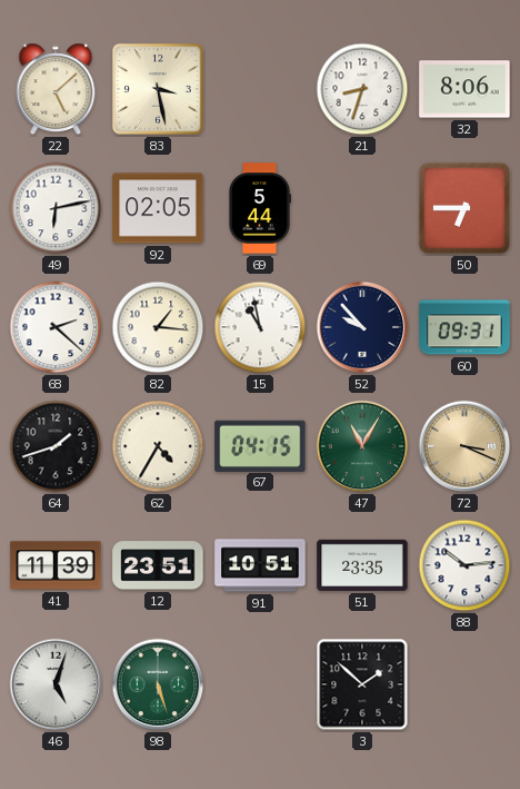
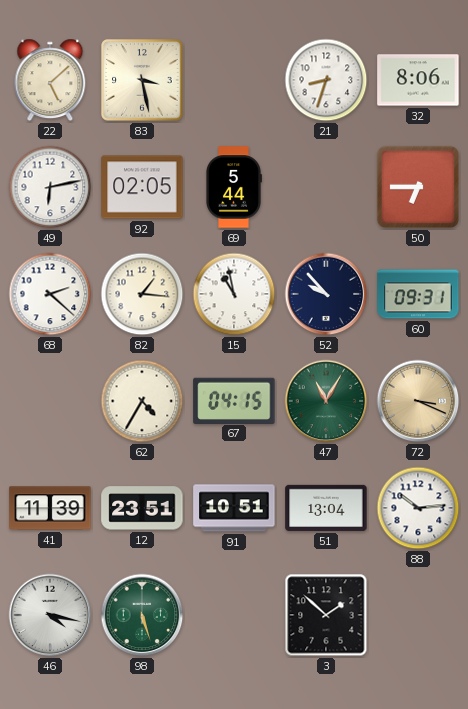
64: 1:42 -> none
51: 23:35 -> 13:04
46: 5:03 -> 4:17
